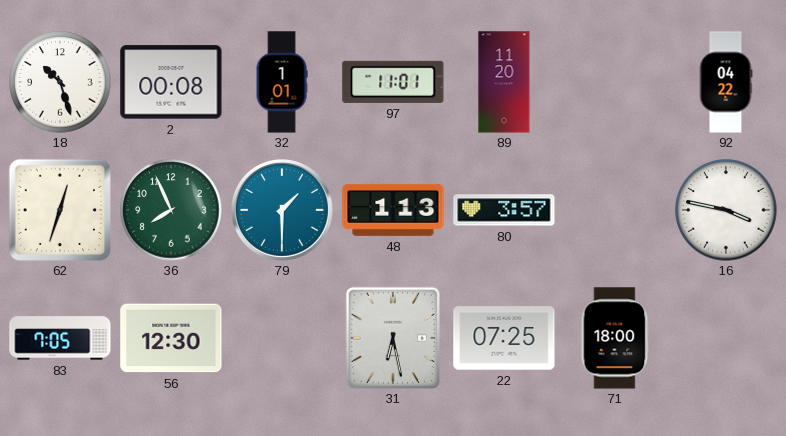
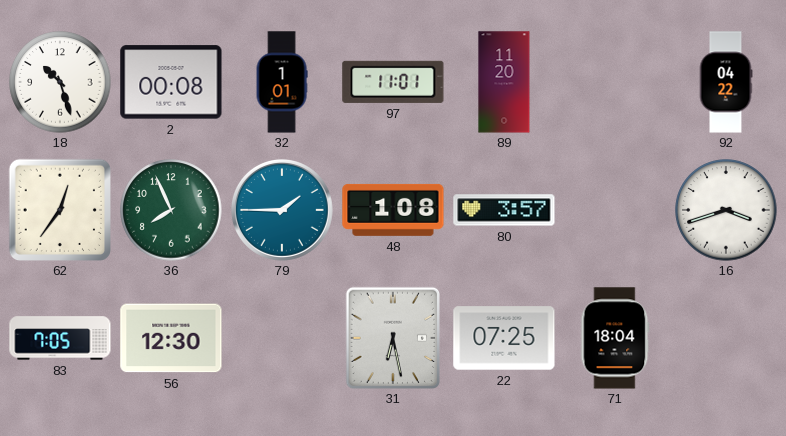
62: 12:33 -> 12:36
79: 1:30 -> 1:45
48: 1:13 -> 1:08
16: 3:47 -> 3:42
71: 18:00 -> 18:04
